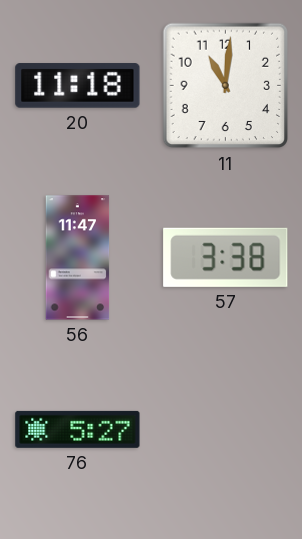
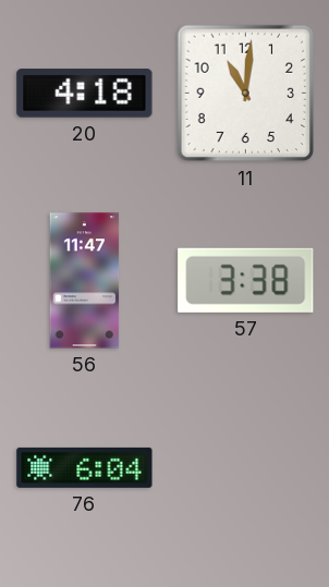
20: 11:18 -> 4:18
76: 5:27 -> 6:04
